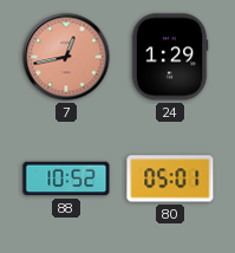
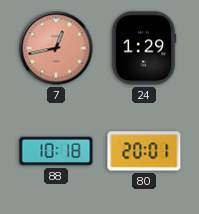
88: 10:52 -> 10:18
80: 05:01 -> 20:01
